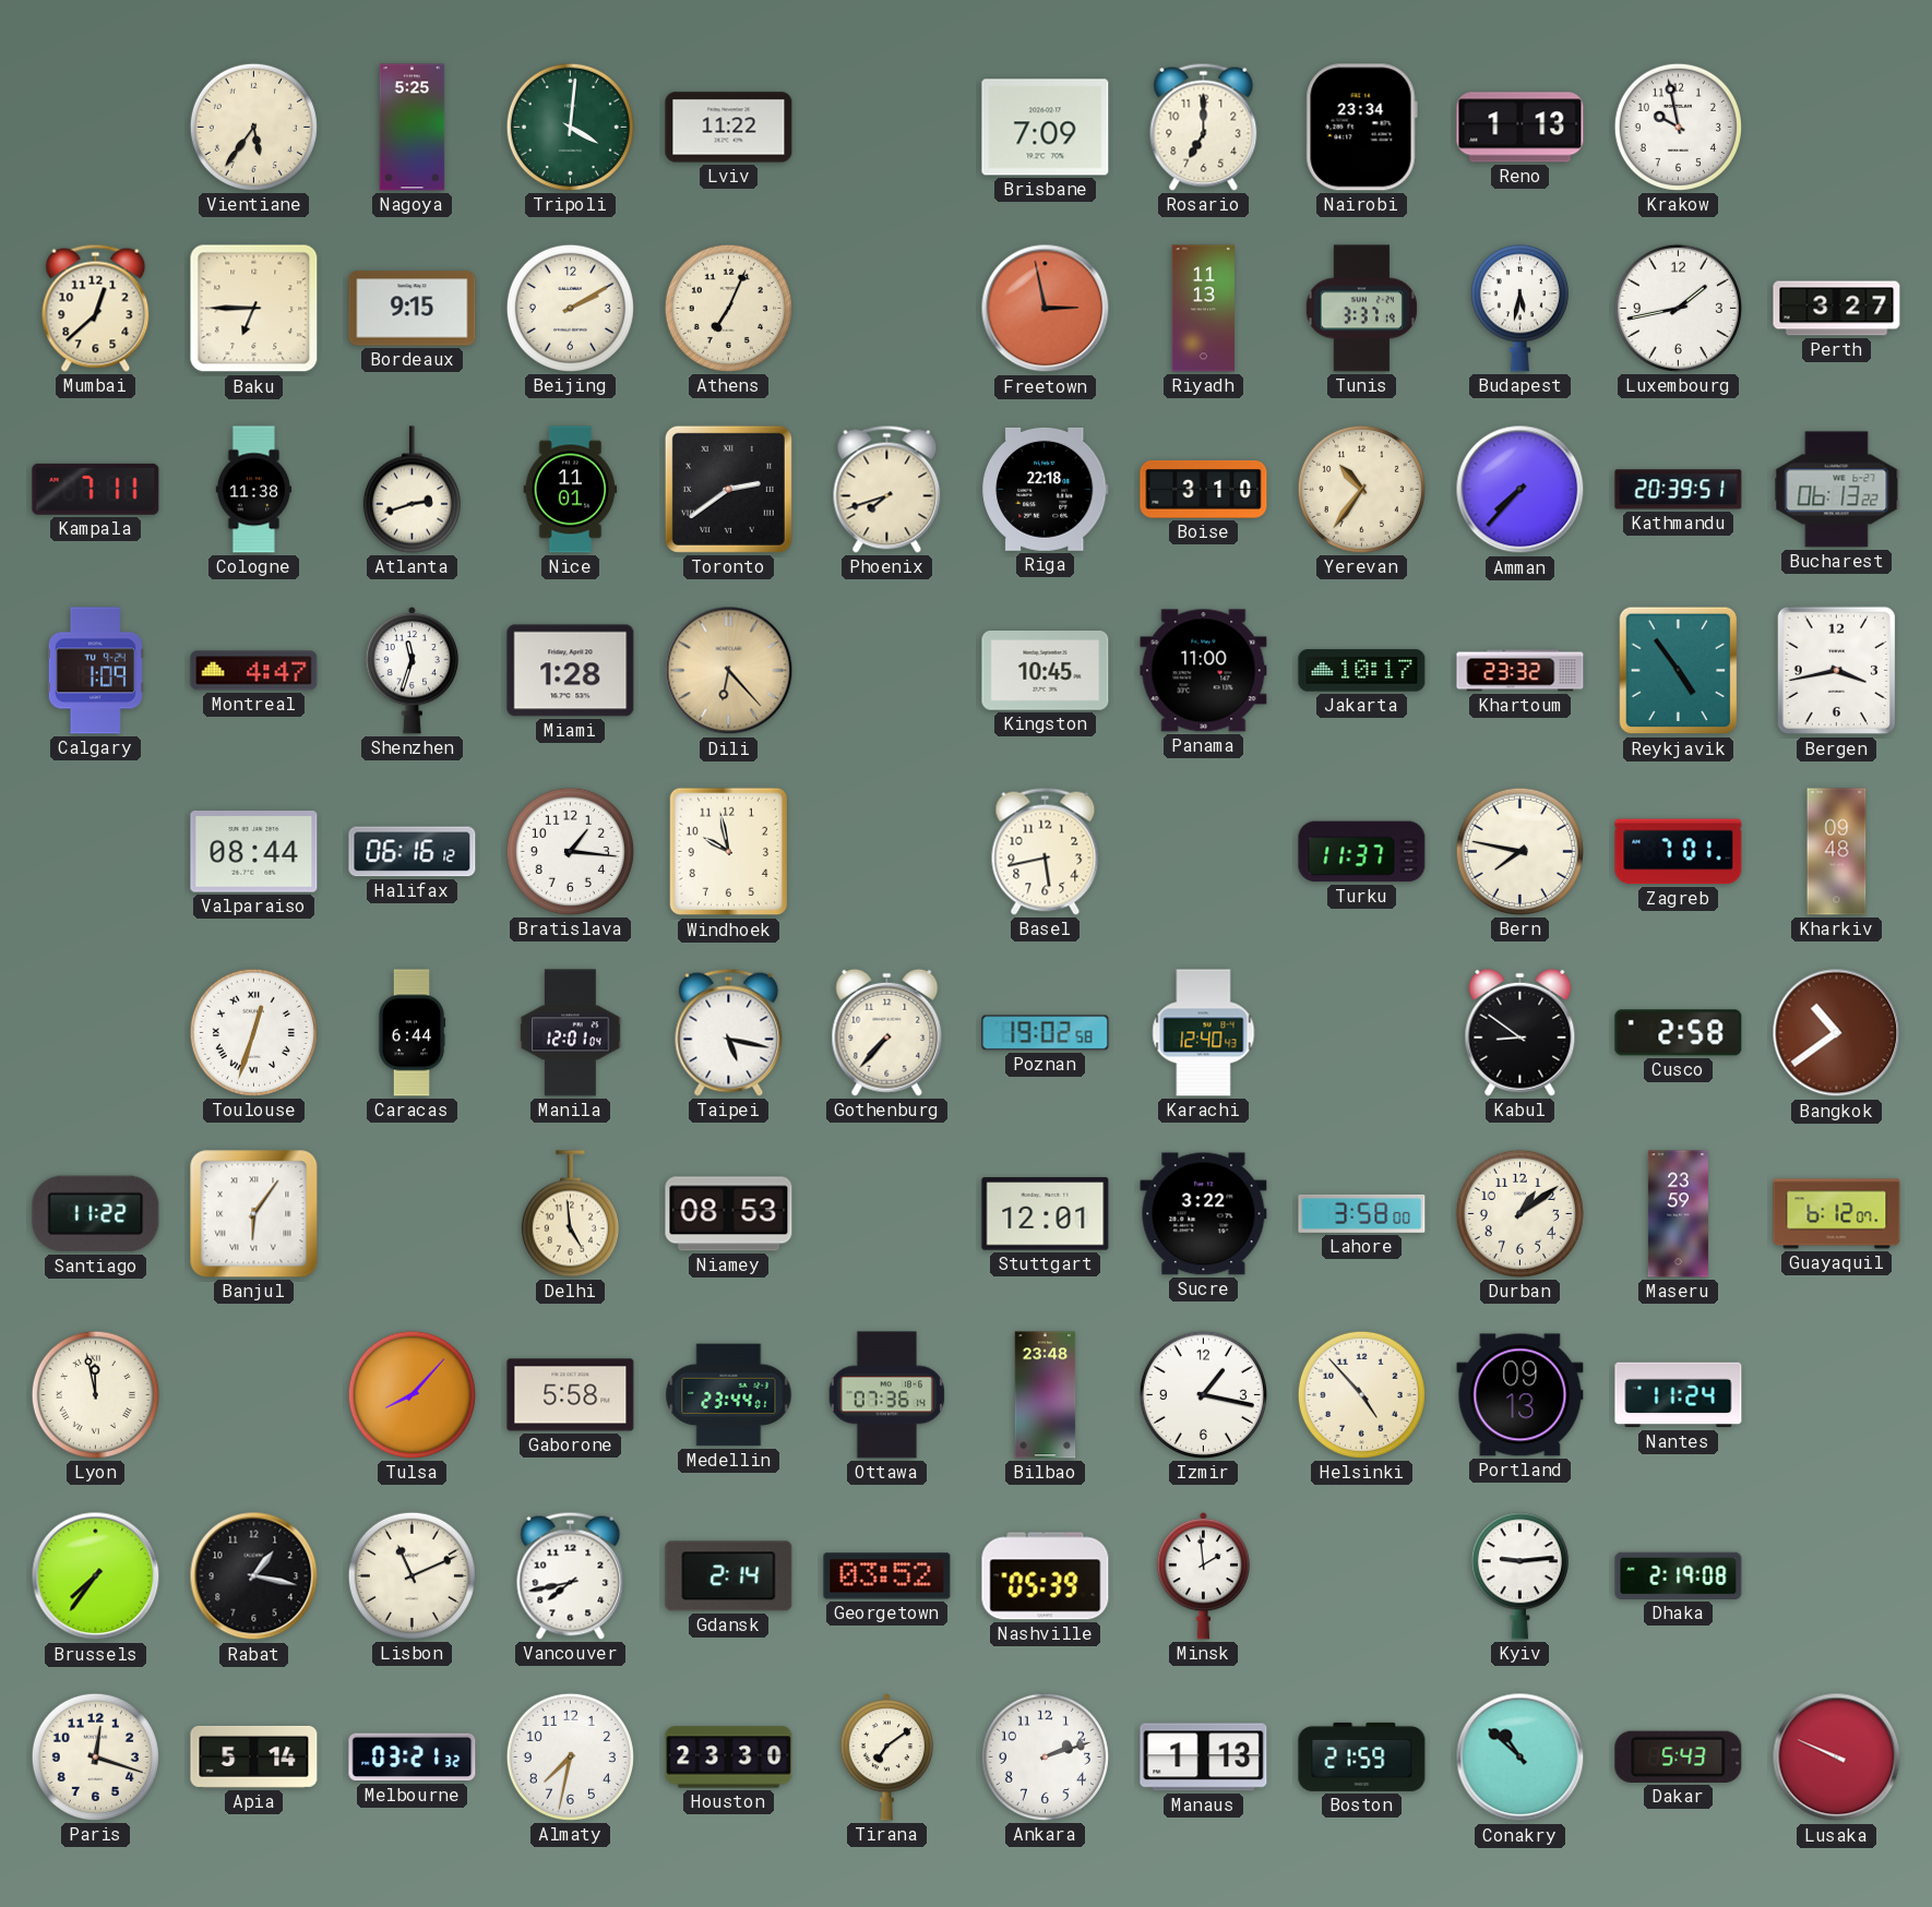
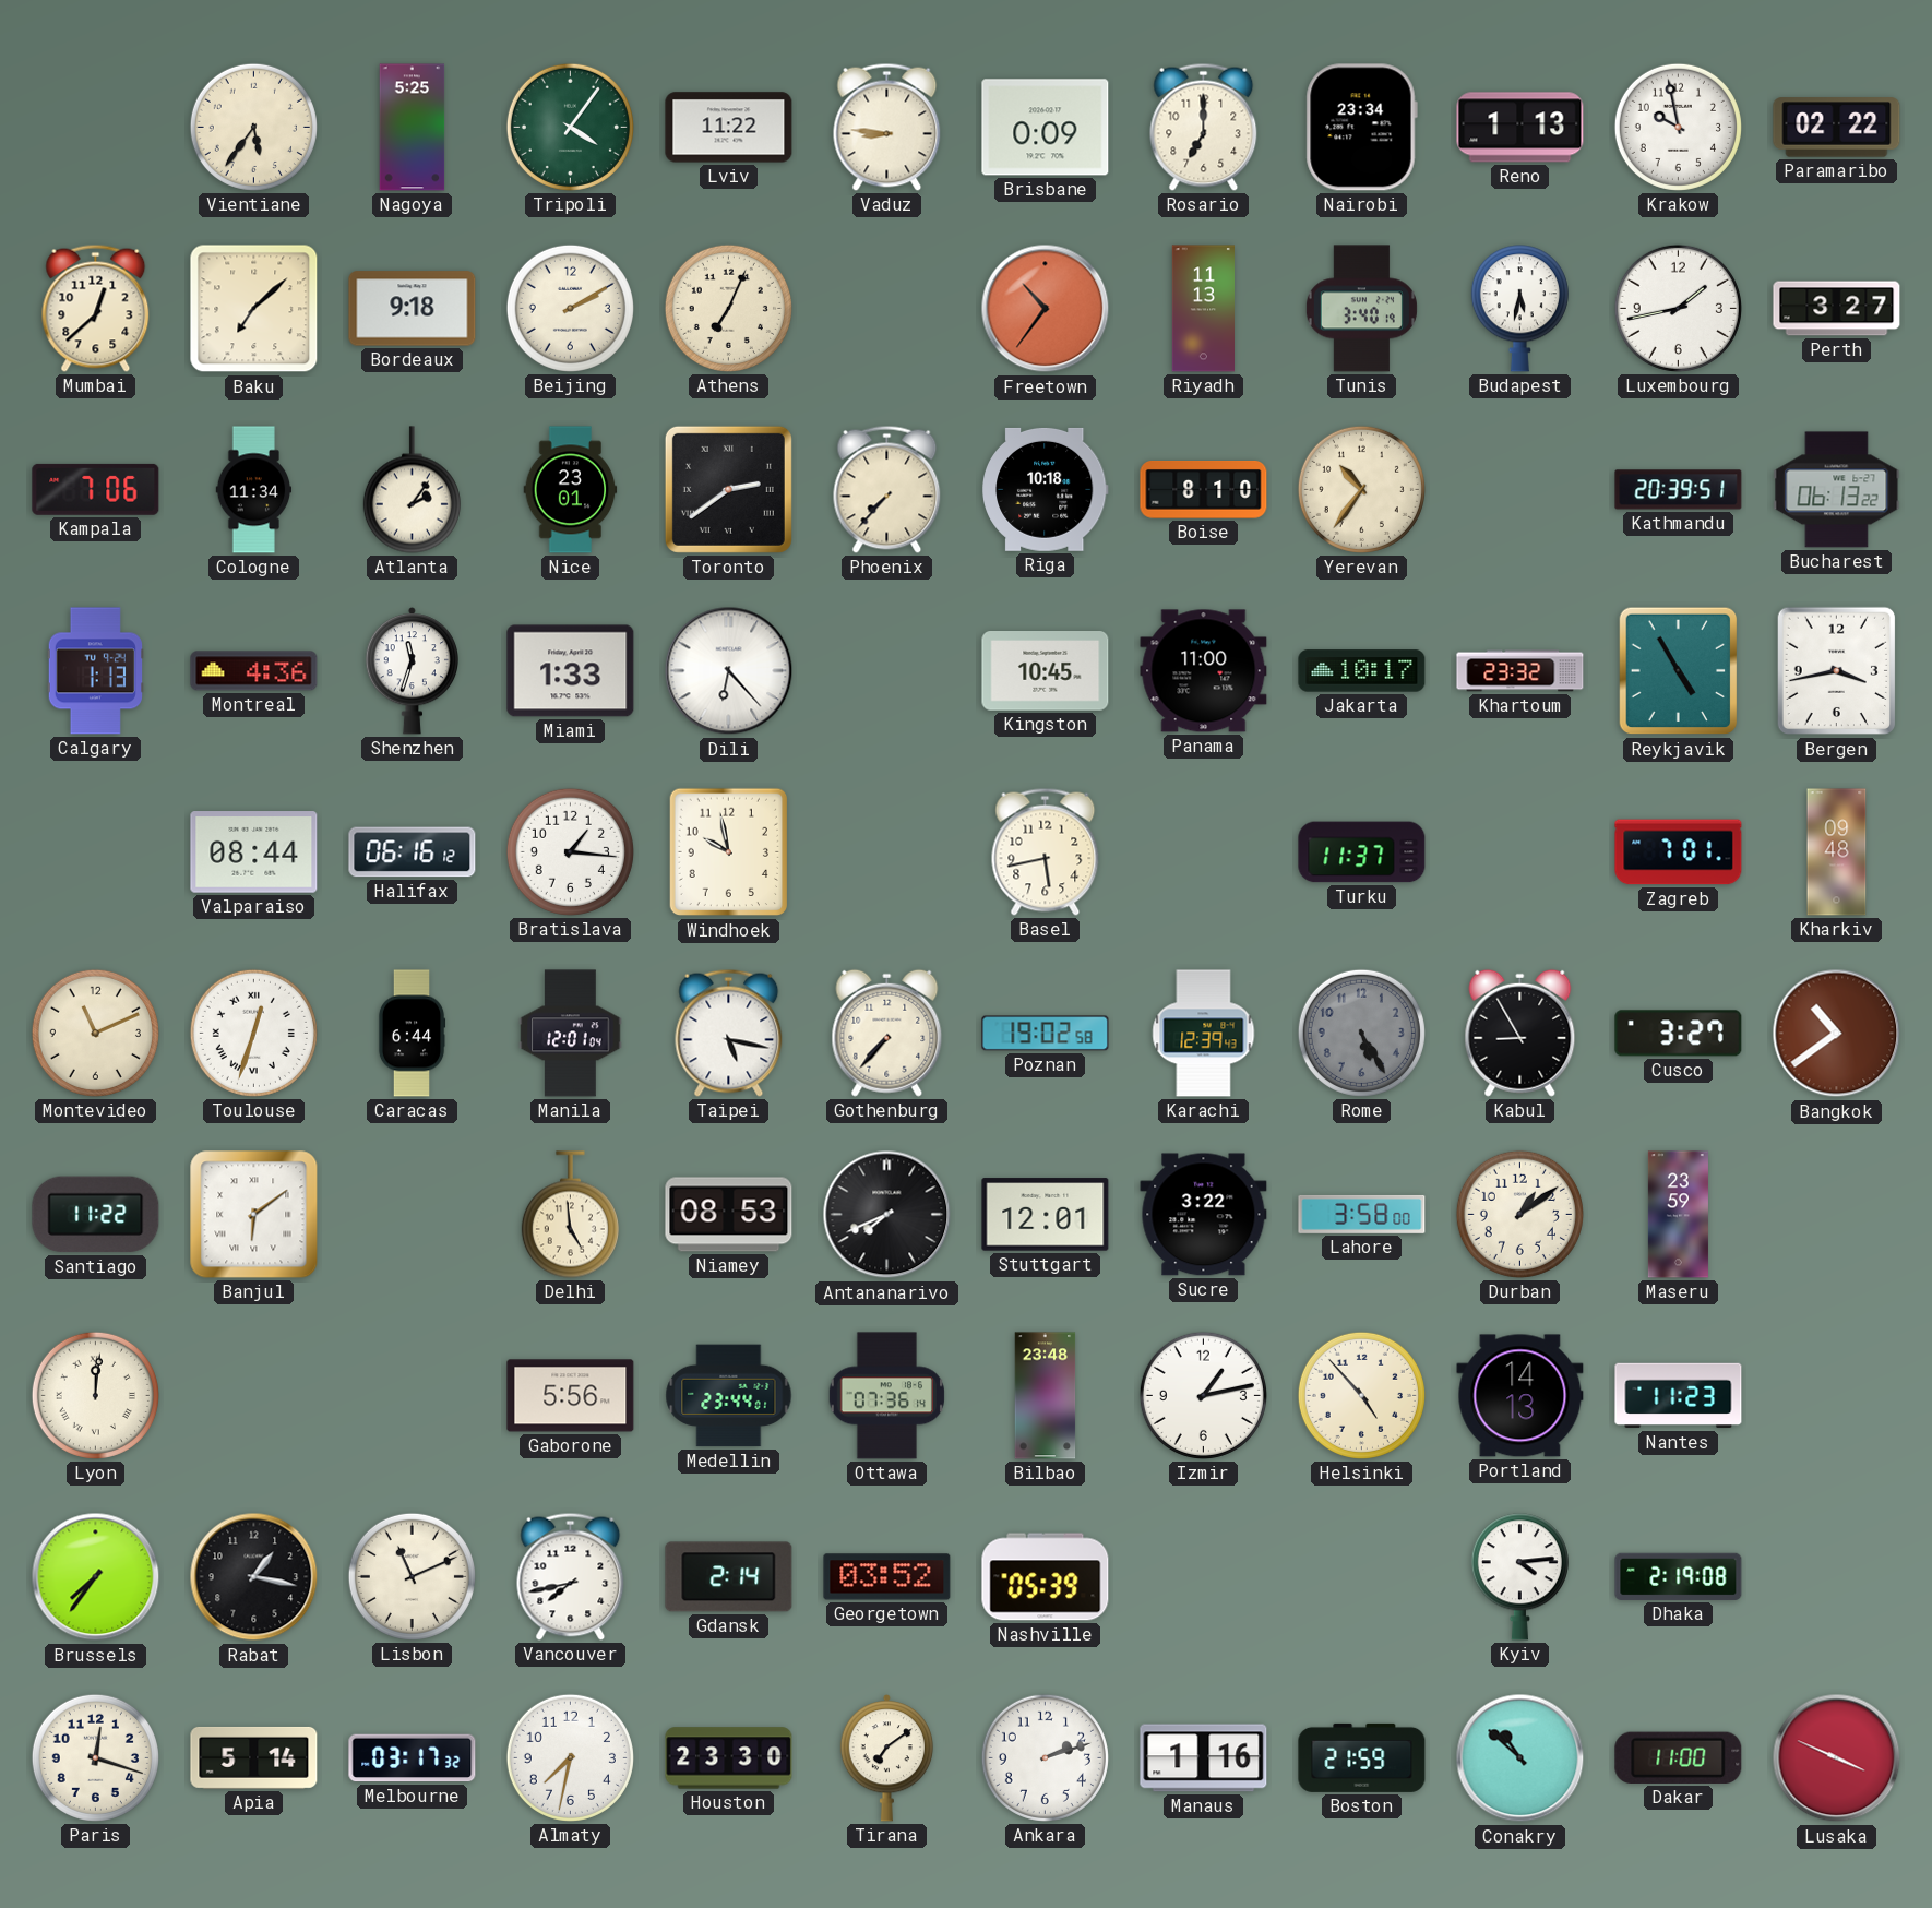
Tripoli: 4:01 -> 4:06
Vaduz: none -> 8:46
Brisbane: 7:09 -> 0:09
Paramaribo: none -> 02:22
Baku: 6:45 -> 7:08
Bordeaux: 9:15 -> 9:18
Freetown: 2:58 -> 10:36
Tunis: 3:37 -> 3:40
Kampala: 7:11 -> 7:06
Cologne: 11:38 -> 11:34
Atlanta: 2:42 -> 2:06
Nice: 11:01 -> 23:01
Phoenix: 7:42 -> 7:37
Riga: 22:18 -> 10:18
Boise: 3:10 -> 8:10
Amman: 7:37 -> none
Calgary: 1:09 -> 1:13
Montreal: 4:47 -> 4:36
Miami: 1:28 -> 1:33
Dili dial: champagne -> white
Reykjavik: 4:54 -> 4:55
Bern: 7:47 -> none
Montevideo: none -> 11:11
Karachi: 12:40 -> 12:39
Rome: none -> 5:25
Kabul: 8:51 -> 8:55
Cusco: 2:58 -> 3:27
Banjul: 6:06 -> 6:09
Antananarivo: none -> 7:41
Guayaquil: 6:12 -> none
Lyon: 11:58 -> 12:01
Tulsa: 8:07 -> none
Gaborone: 5:58 -> 5:56
Izmir: 1:17 -> 1:13
Portland: 09:13 -> 14:13
Nantes: 11:24 -> 11:23
Minsk: 1:59 -> none
Kyiv: 9:14 -> 4:14
Melbourne: 03:21 -> 03:17
Manaus: 1:13 -> 1:16
Dakar: 5:43 -> 11:00
Lusaka: 9:49 -> 3:49
